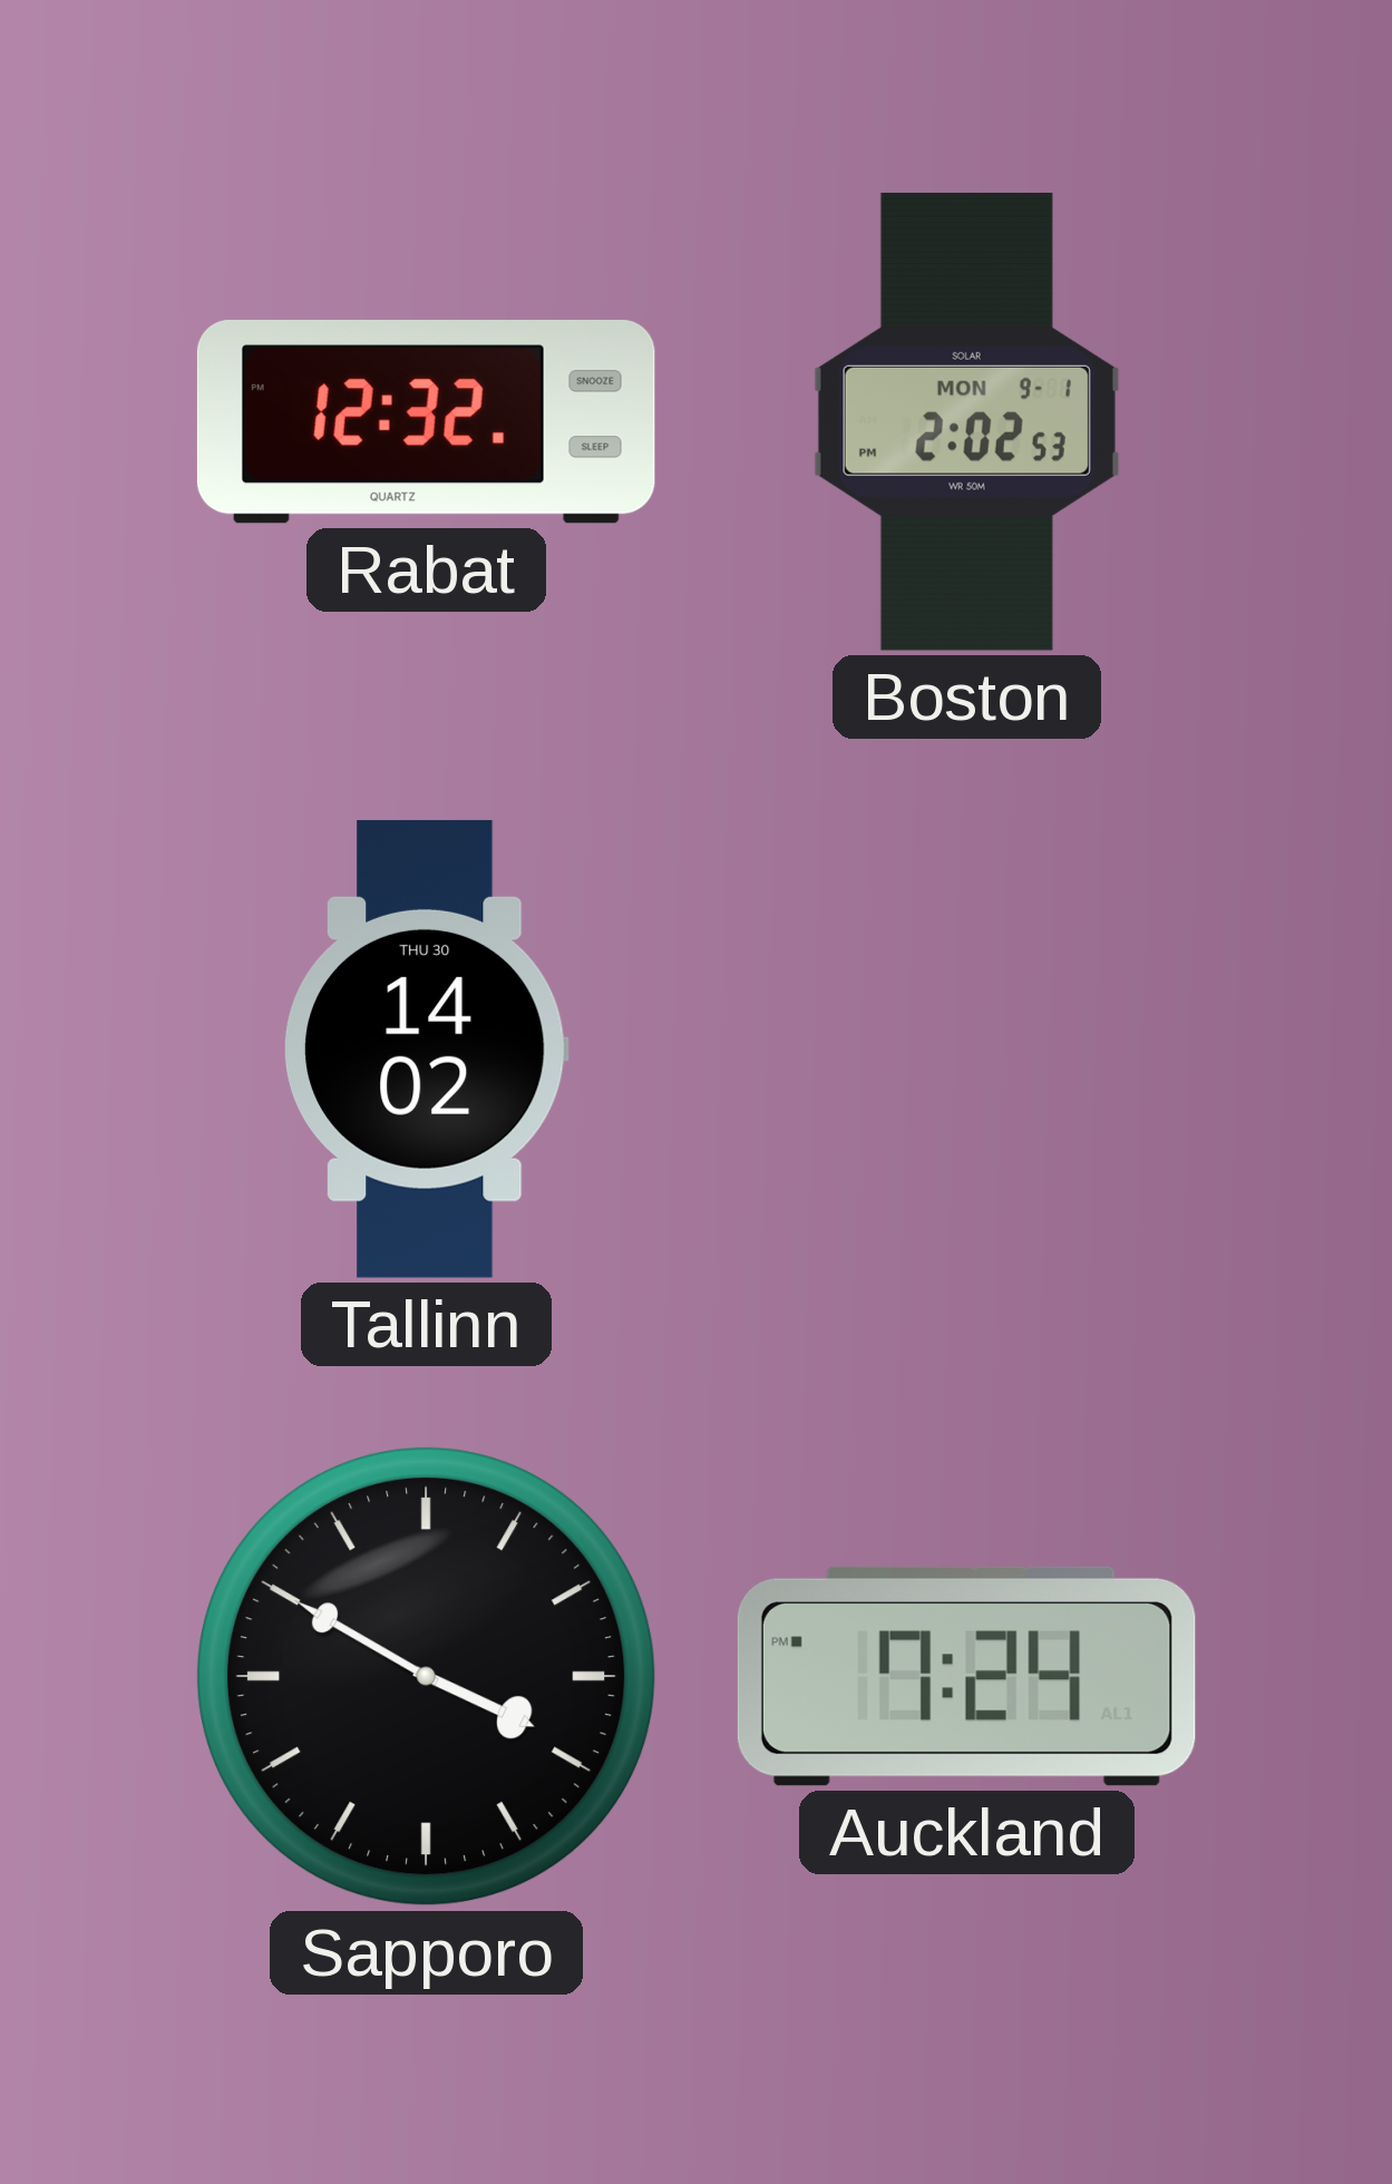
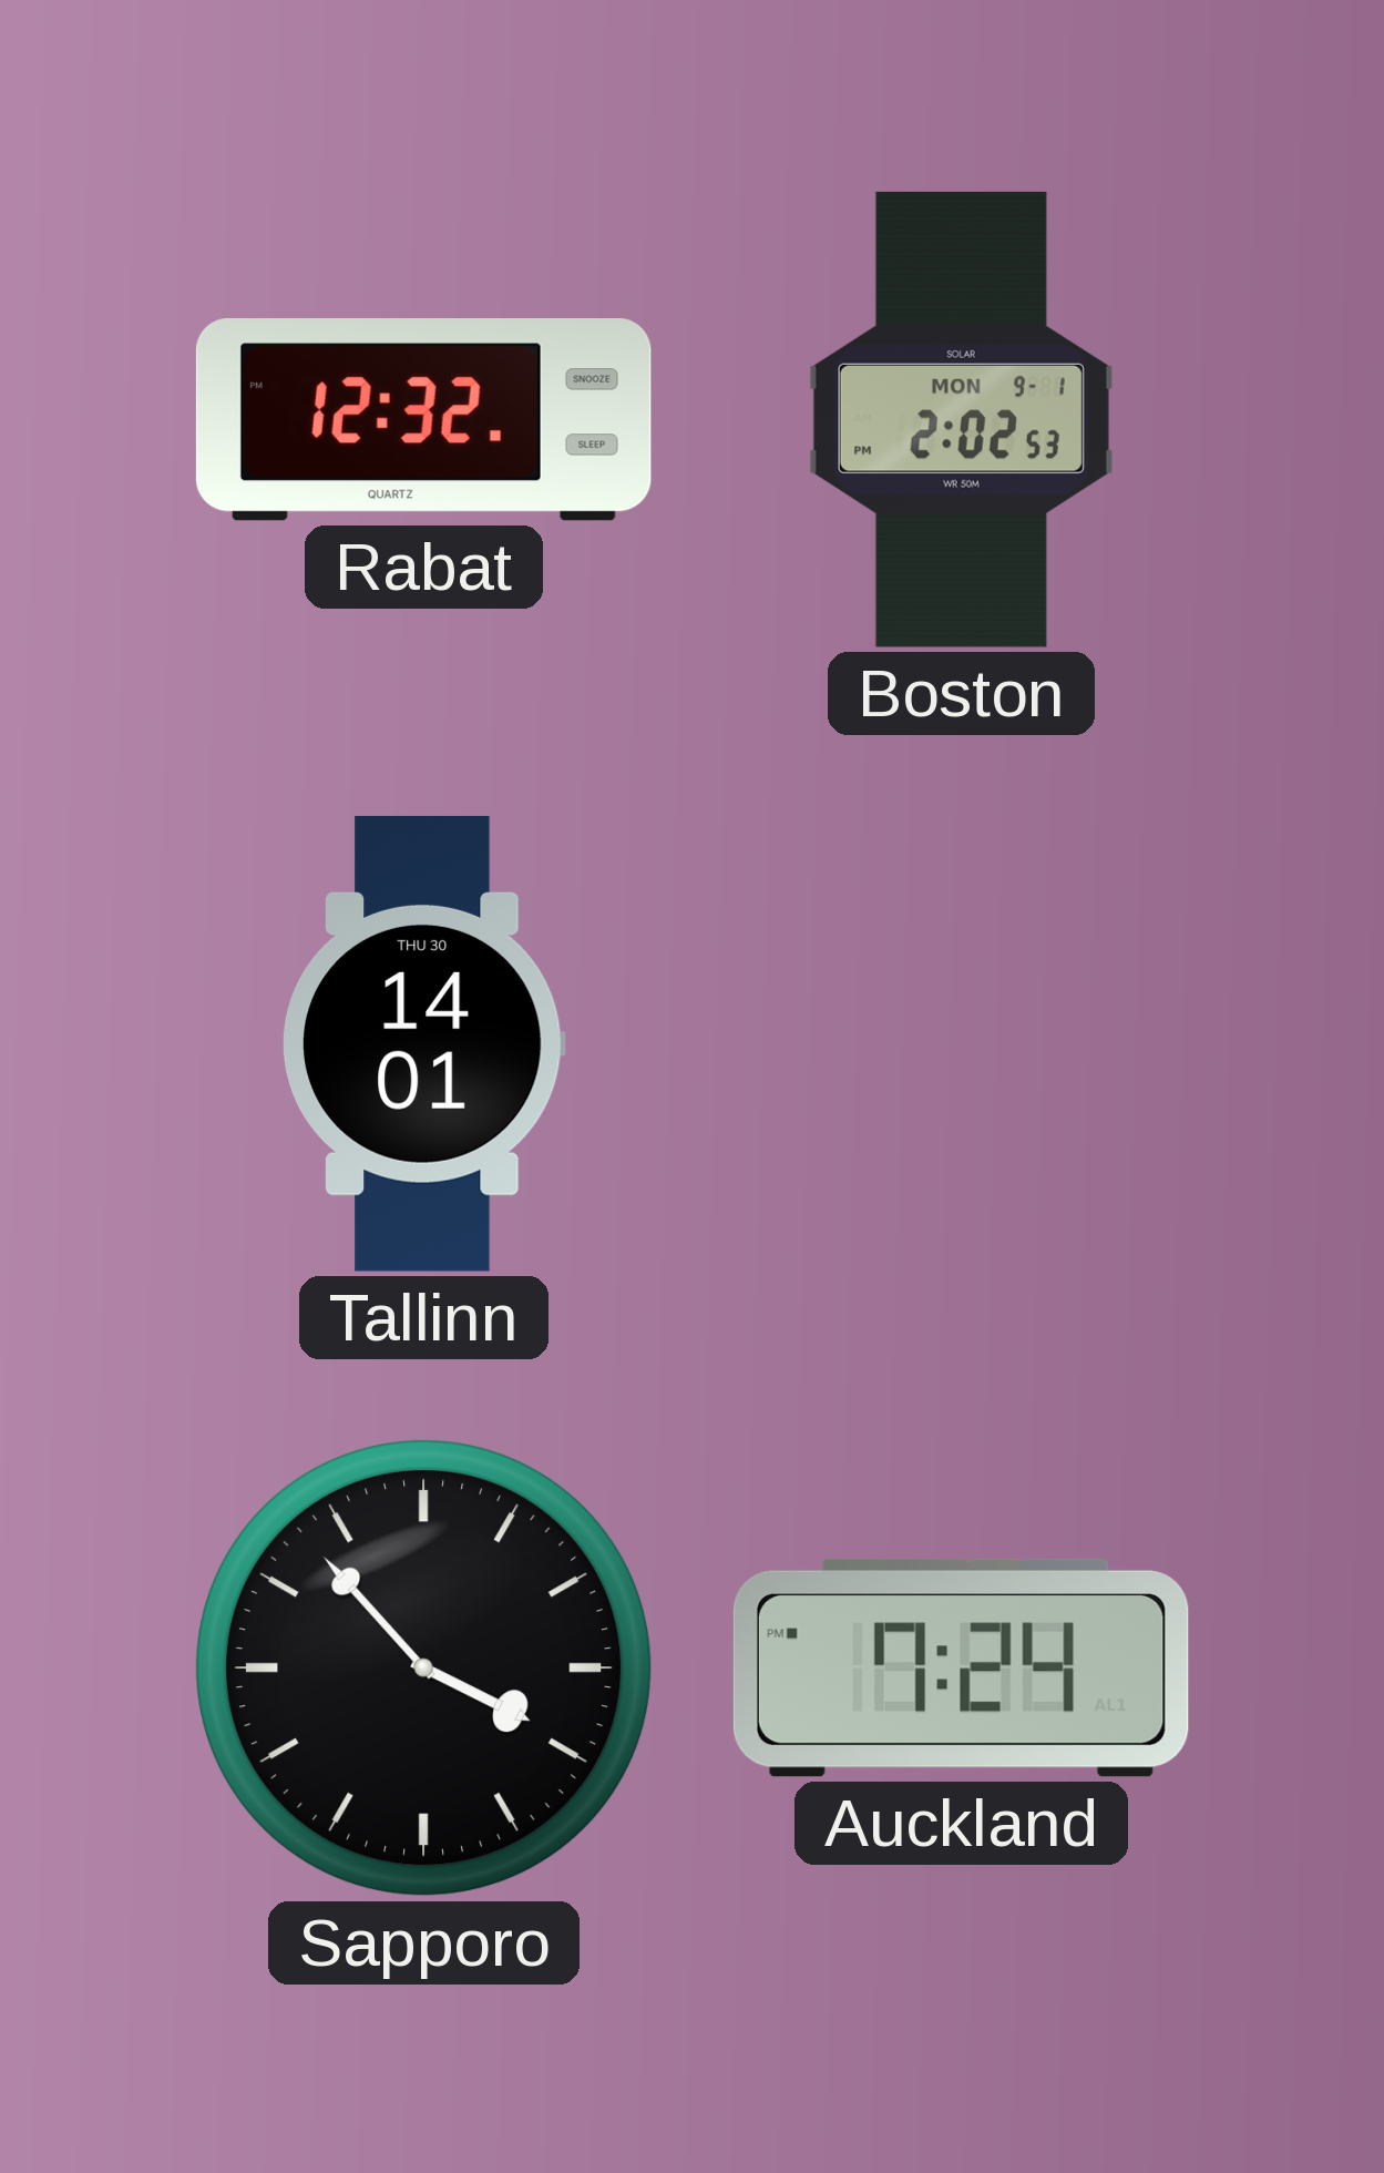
Tallinn: 14:02 -> 14:01
Sapporo: 3:50 -> 3:53
